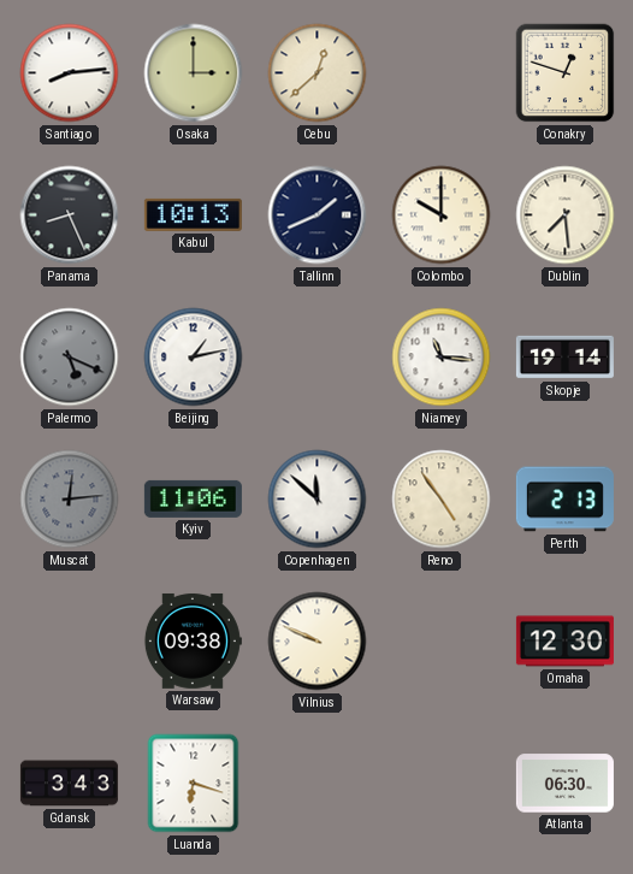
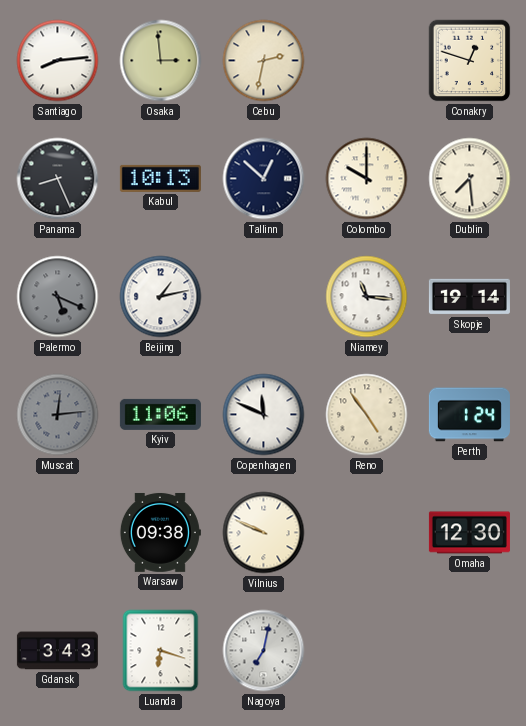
Osaka: 3:00 -> 2:59
Cebu: 12:38 -> 2:32
Tallinn: 1:41 -> 12:52
Copenhagen: 11:52 -> 11:49
Perth: 2:13 -> 1:24
Nagoya: none -> 7:02
Atlanta: 06:30 -> none
